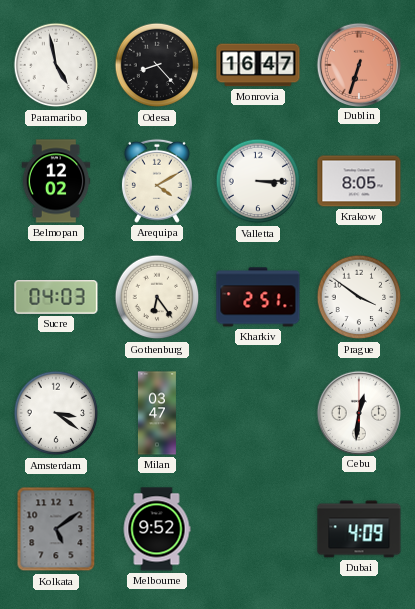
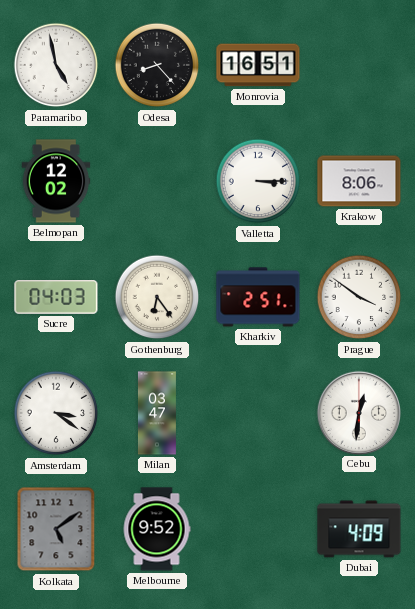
Monrovia: 16:47 -> 16:51
Dublin: 6:33 -> none
Arequipa: 4:10 -> none
Krakow: 8:05 -> 8:06
